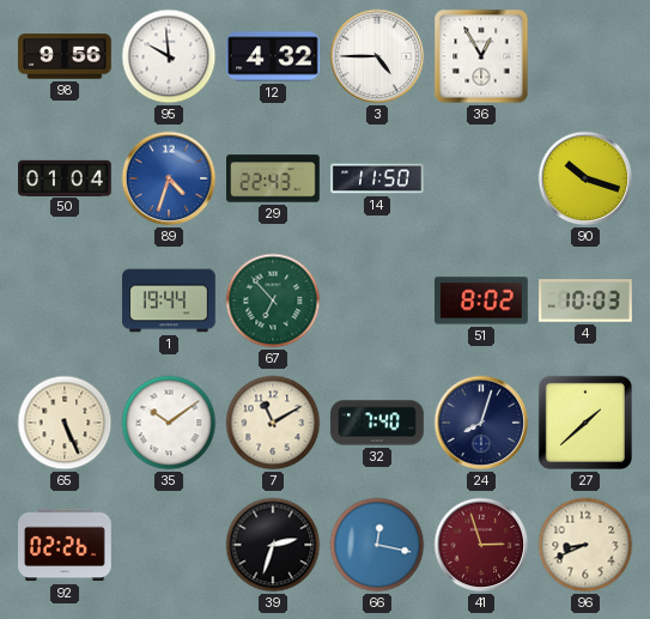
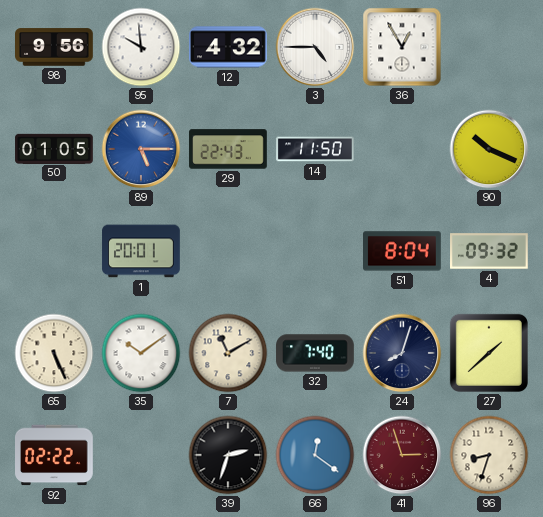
50: 01:04 -> 01:05
89: 4:33 -> 5:15
90: 10:18 -> 10:19
1: 19:44 -> 20:01
67: 6:53 -> none
51: 8:02 -> 8:04
4: 10:03 -> 09:32
92: 02:26 -> 02:22
66: 12:17 -> 12:21
96: 8:41 -> 8:33
